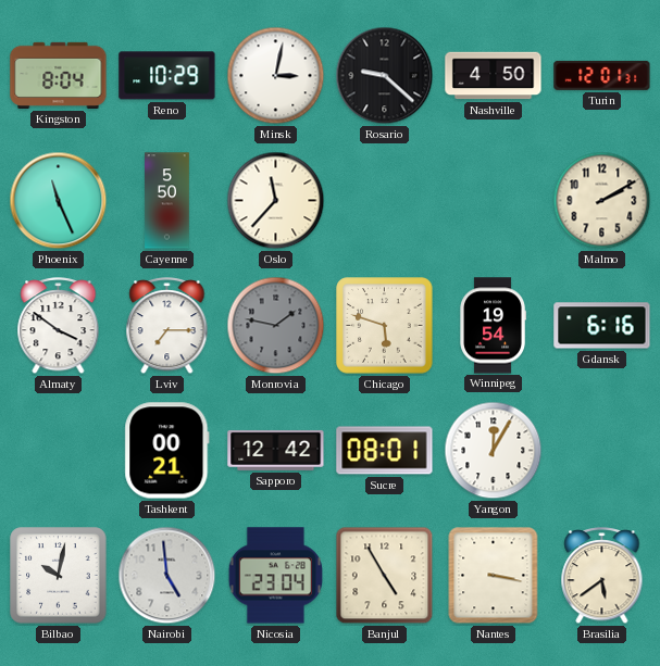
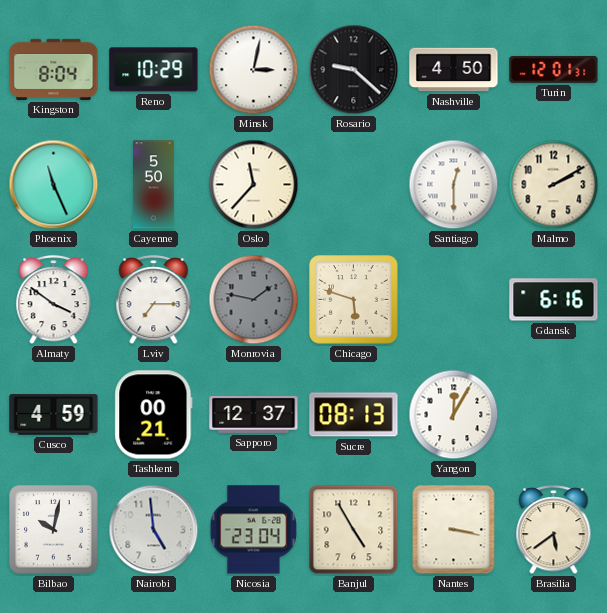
Santiago: none -> 12:30
Winnipeg: 19:54 -> none
Cusco: none -> 4:59
Sapporo: 12:42 -> 12:37
Sucre: 08:01 -> 08:13
